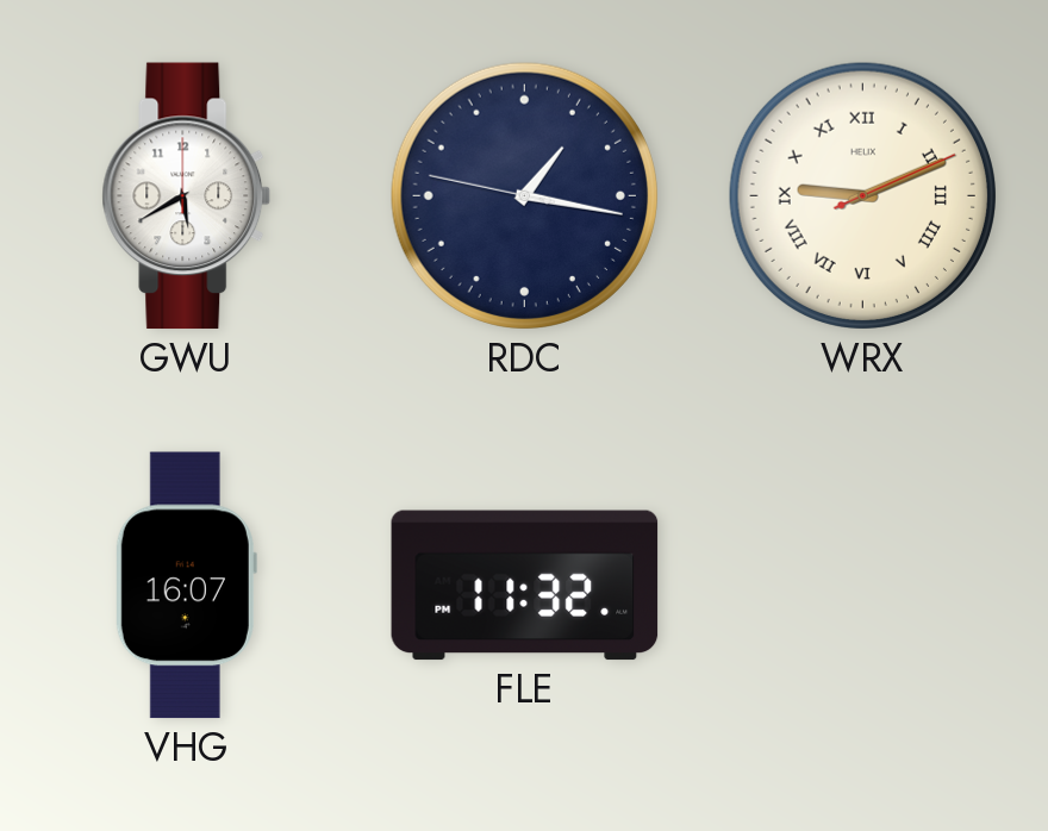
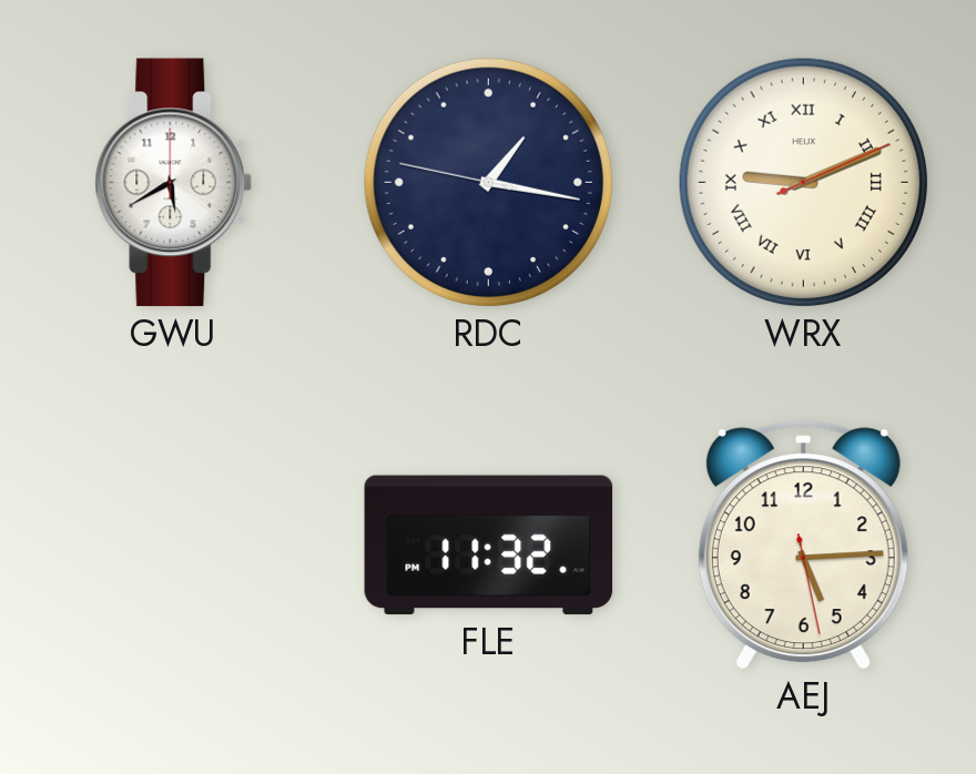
VHG: 16:07 -> none
AEJ: none -> 5:14
